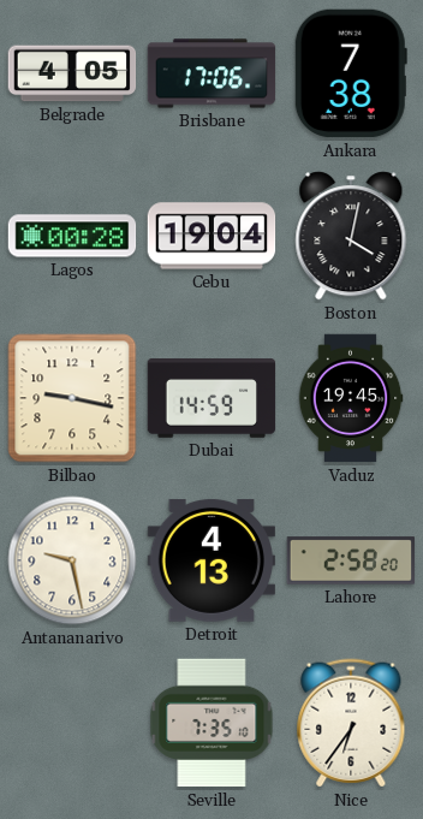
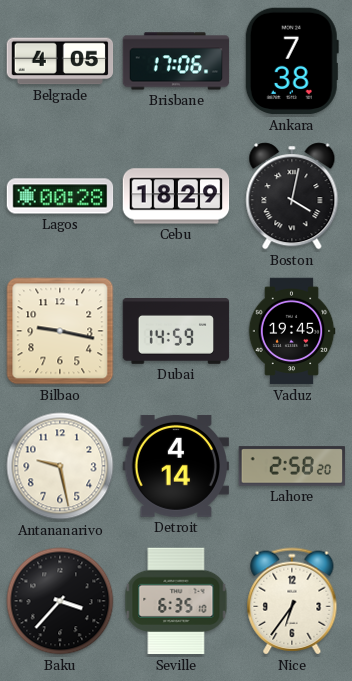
Cebu: 19:04 -> 18:29
Detroit: 4:13 -> 4:14
Baku: none -> 3:37
Seville: 7:35 -> 6:35
